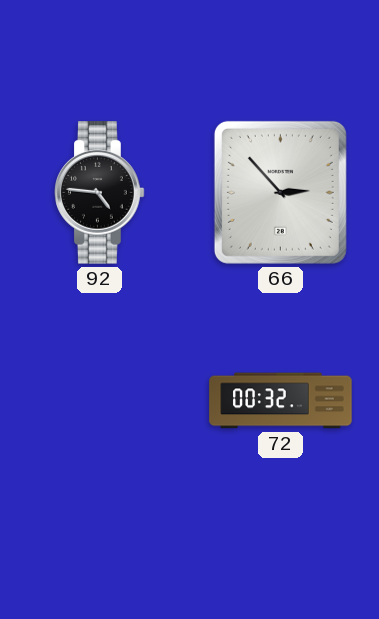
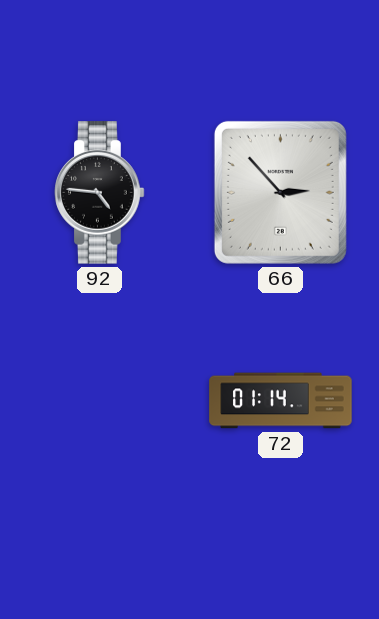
72: 00:32 -> 01:14
